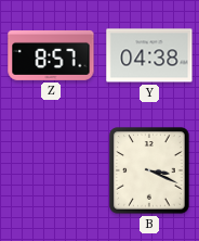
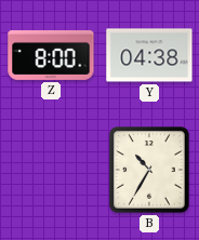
Z: 8:57 -> 8:00
B: 3:19 -> 10:35
